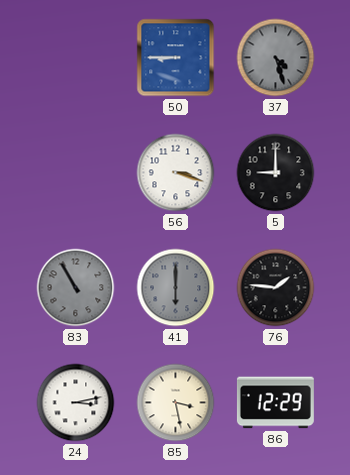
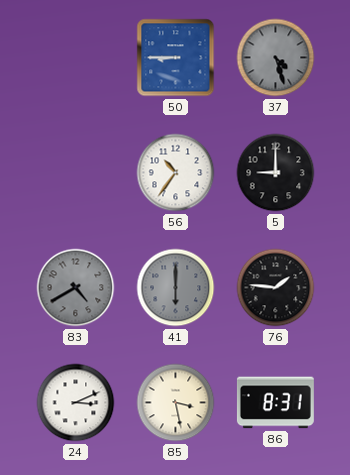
56: 3:18 -> 10:36
83: 10:55 -> 4:40
24: 3:13 -> 3:11
86: 12:29 -> 8:31
